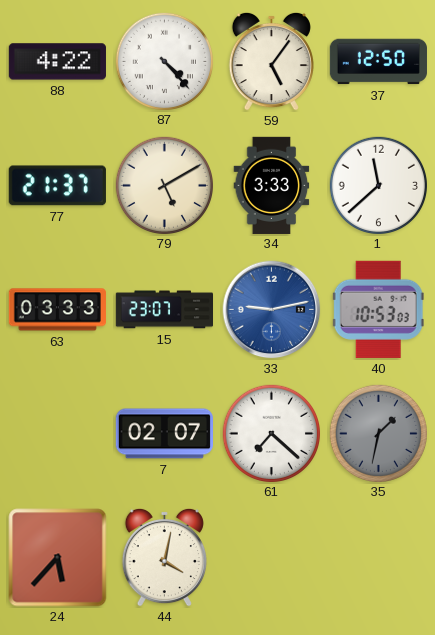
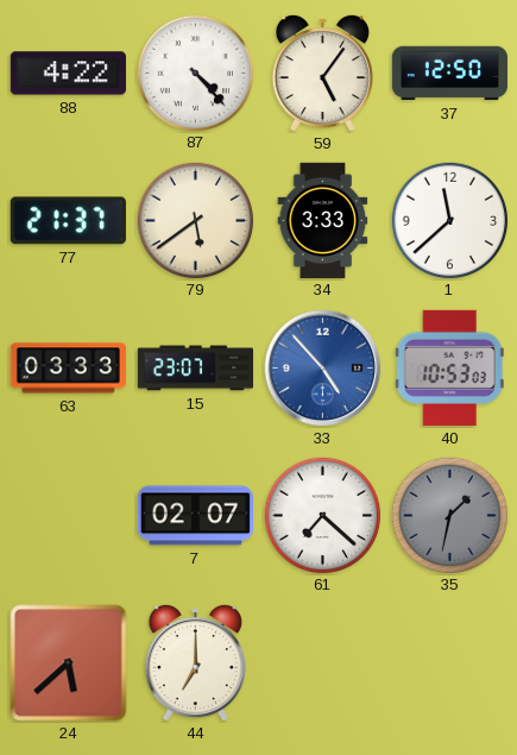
79: 5:10 -> 5:39
33: 9:13 -> 4:53
24: 5:37 -> 5:38
44: 4:02 -> 7:00
